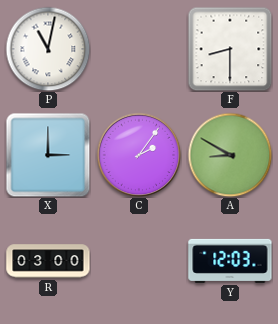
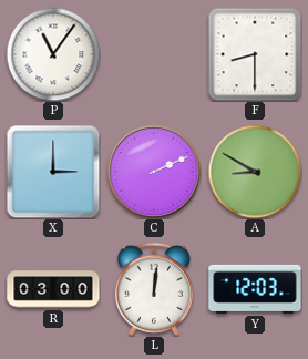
P: 11:02 -> 11:06
C: 2:06 -> 2:11
L: none -> 12:01
